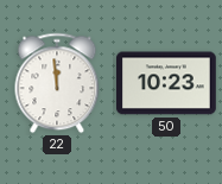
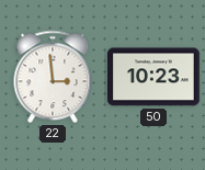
22: 11:59 -> 2:59
